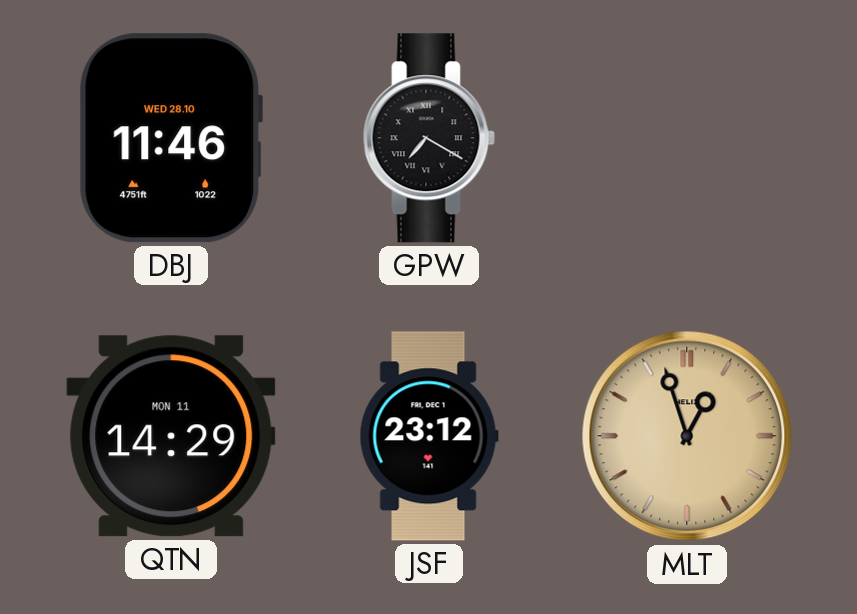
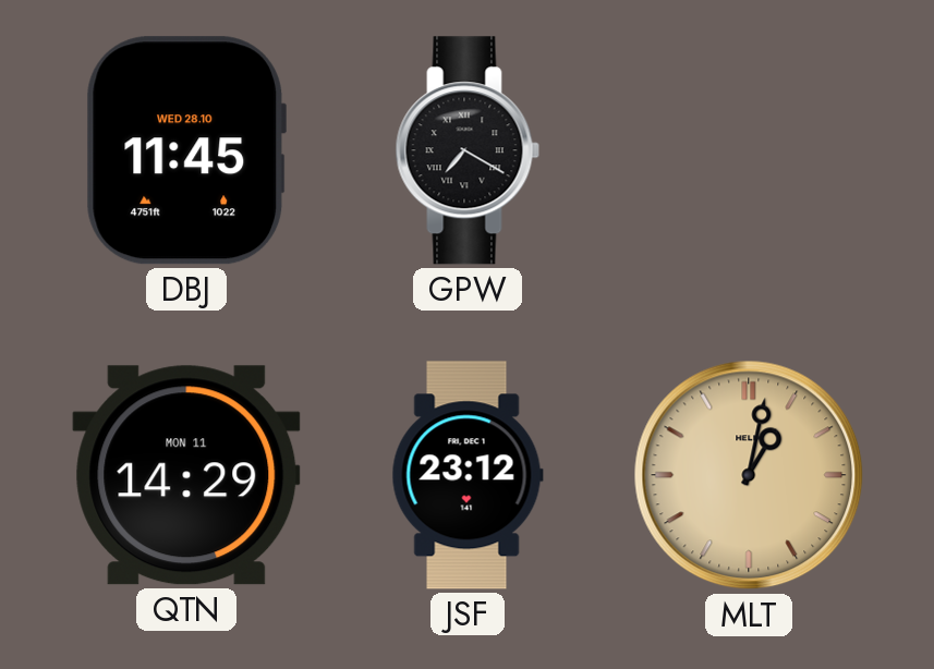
DBJ: 11:46 -> 11:45
MLT: 12:57 -> 1:02
